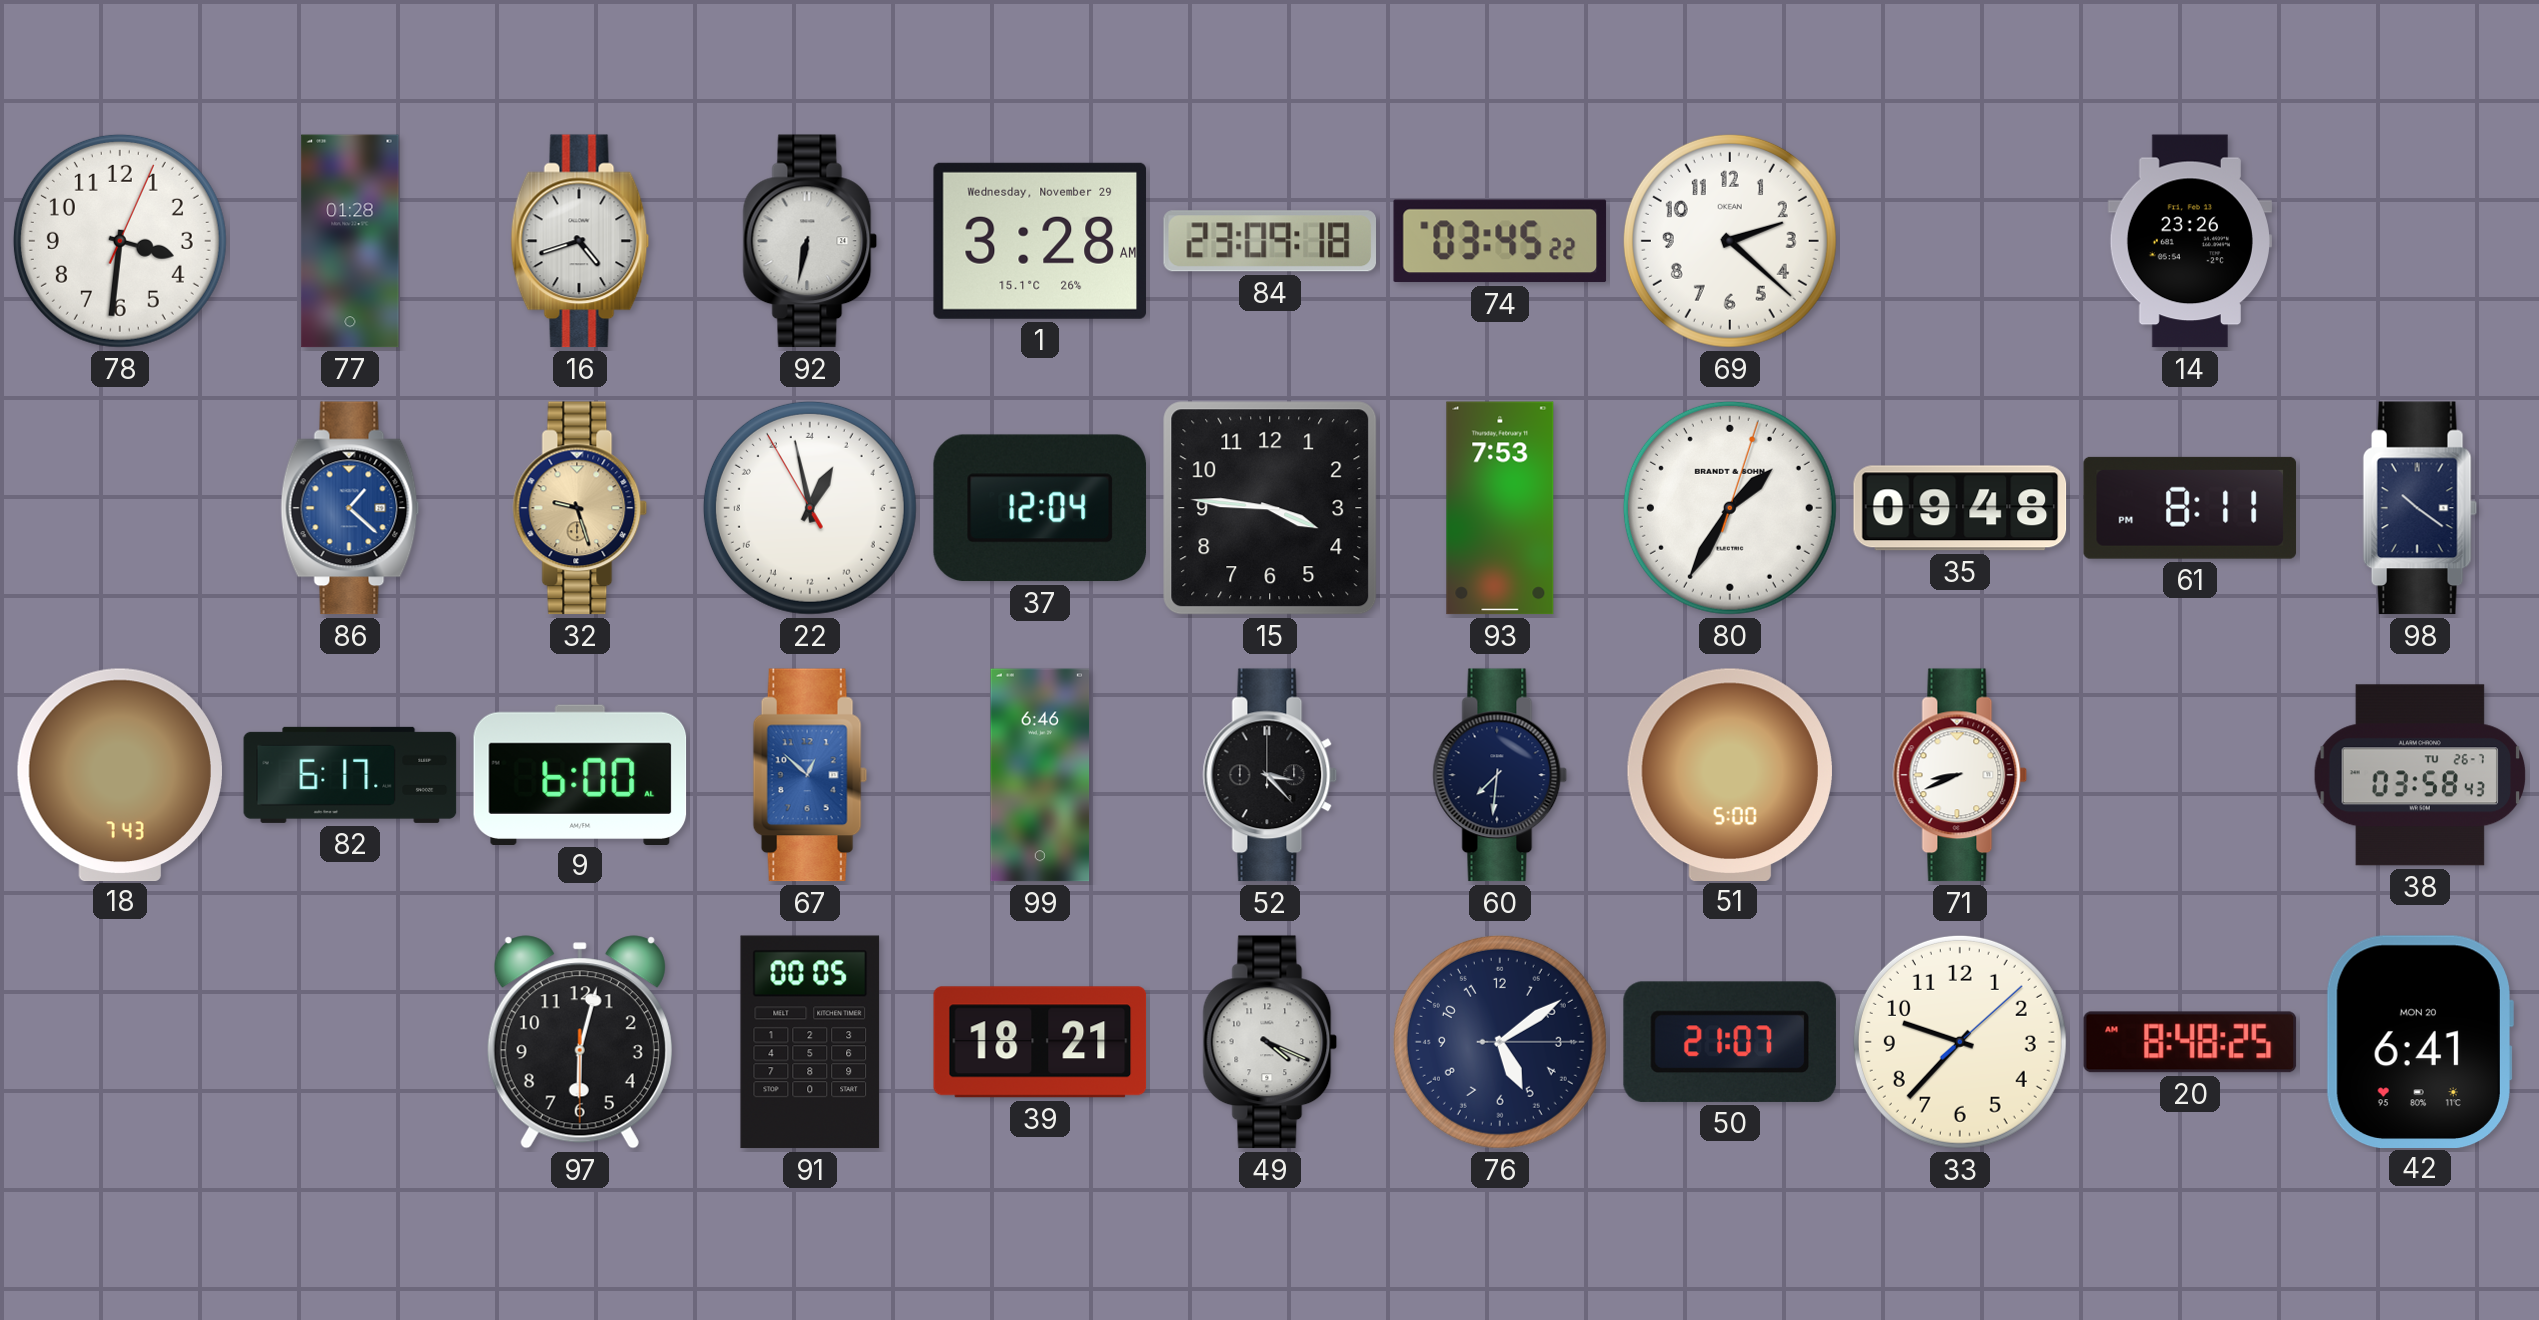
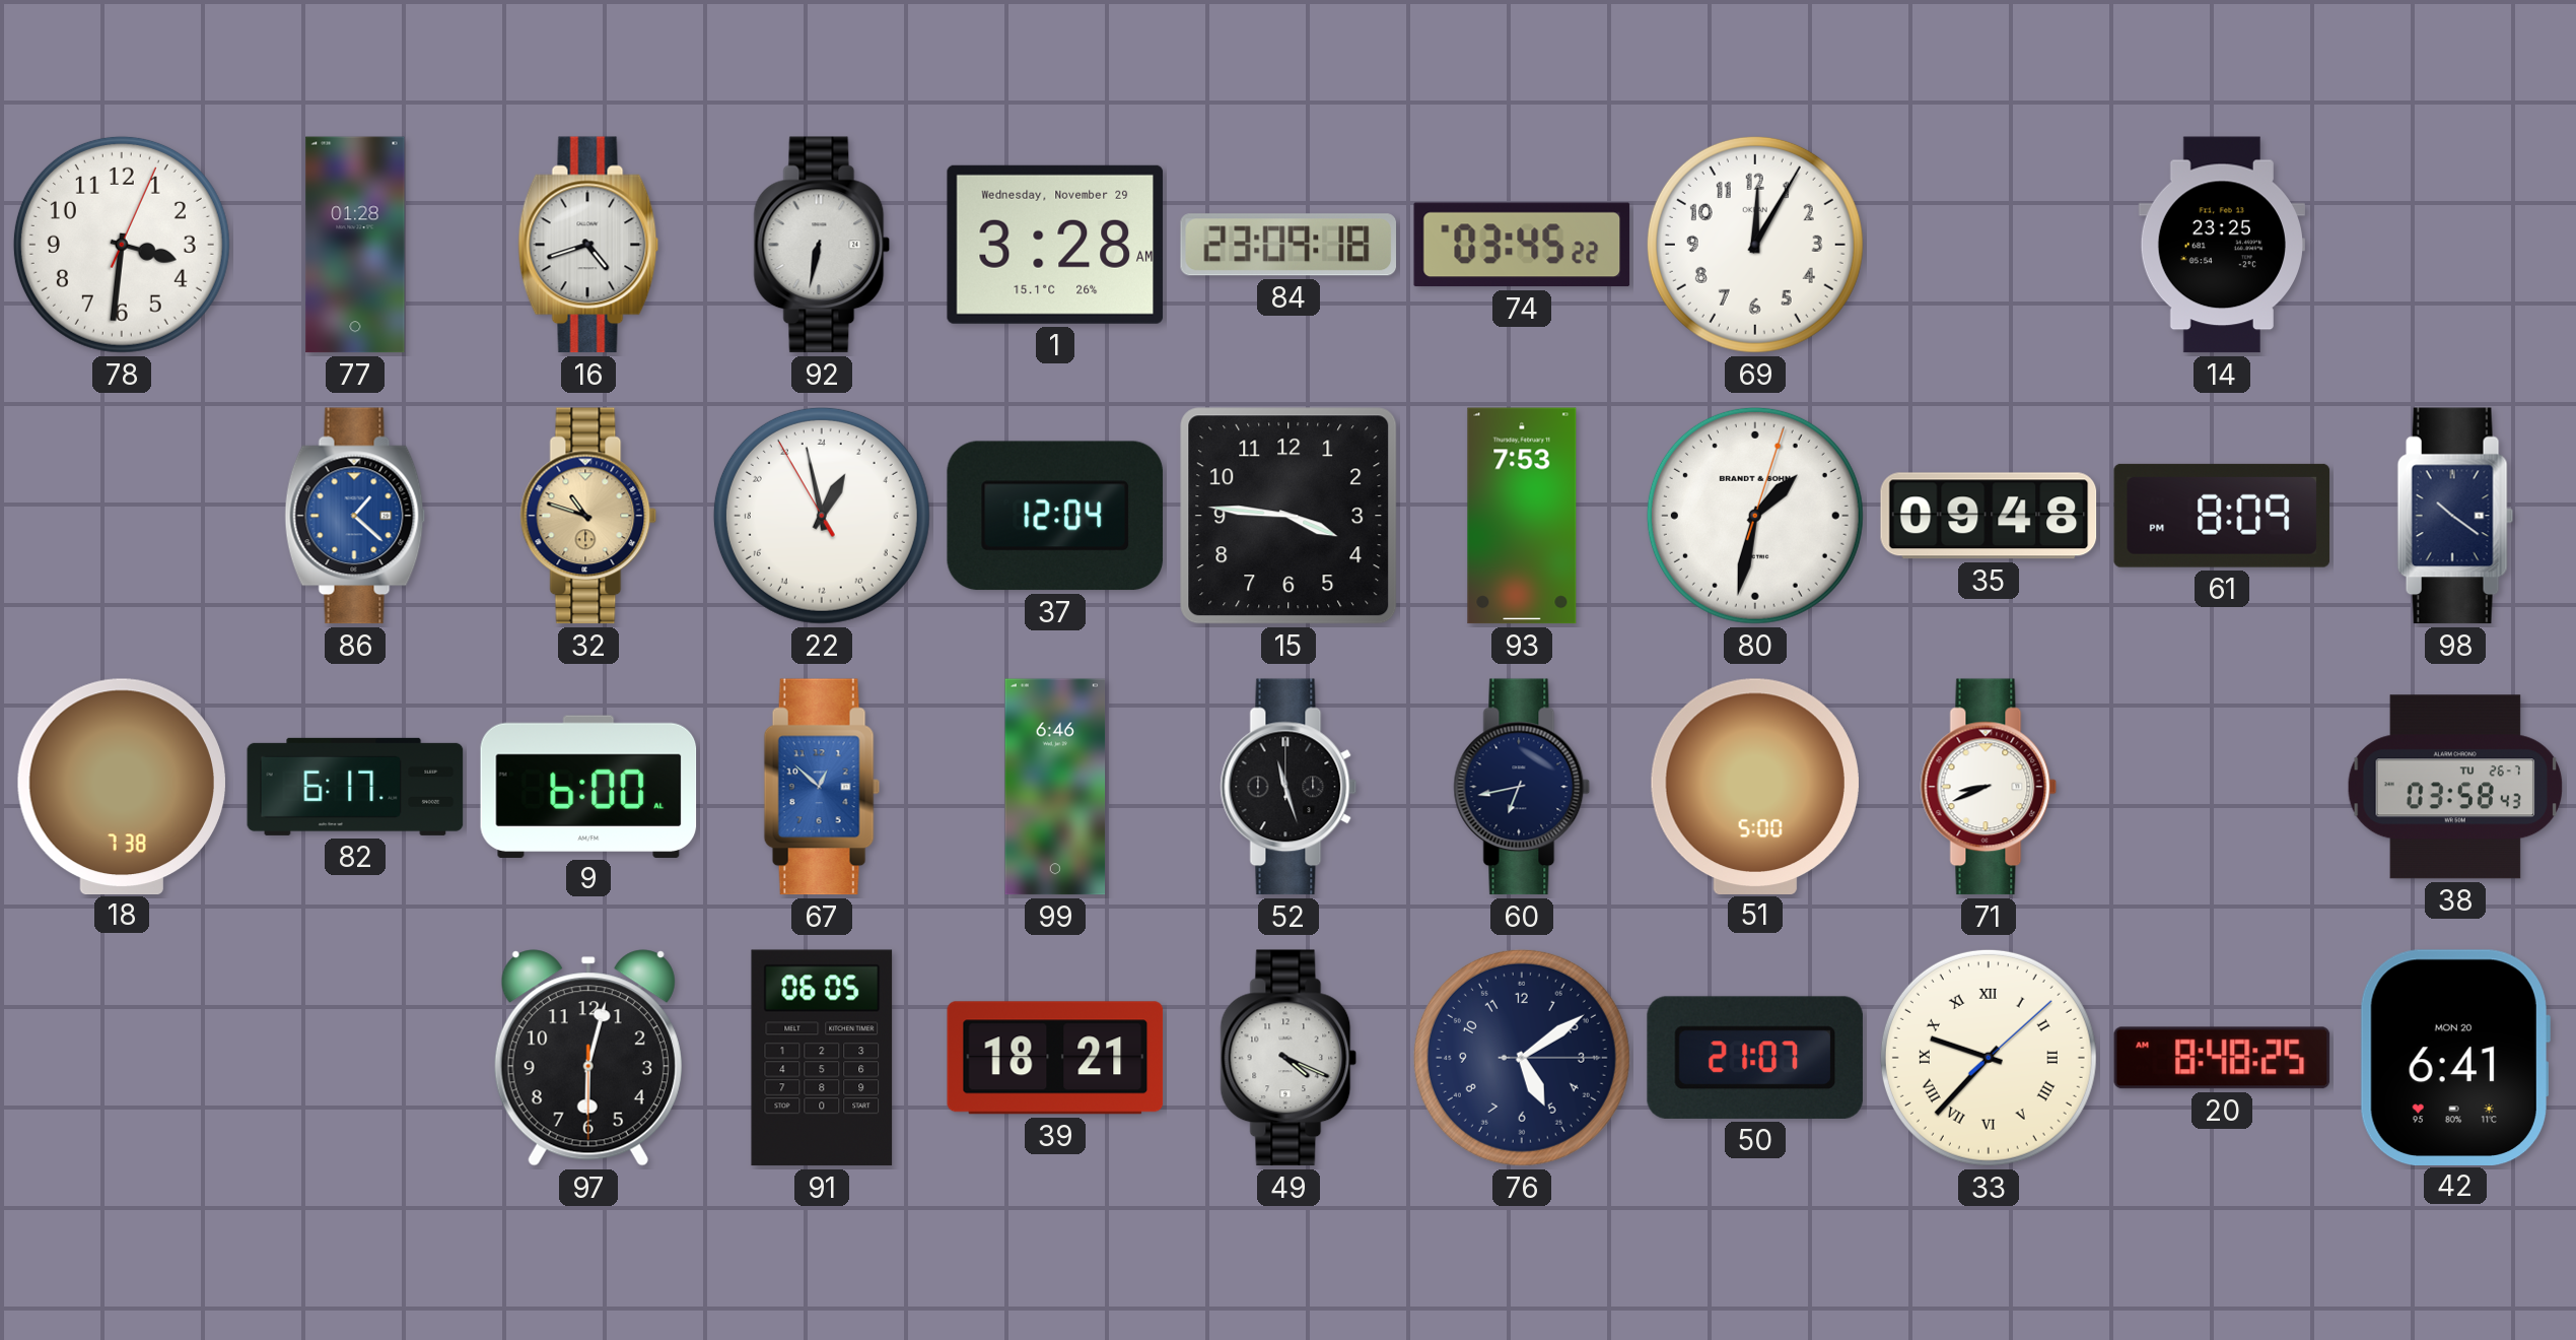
69: 2:22 -> 12:05
14: 23:26 -> 23:25
32: 9:27 -> 10:48
80: 1:35 -> 1:32
61: 8:11 -> 8:09
18: 7:43 -> 7:38
52: 3:23 -> 11:27
60: 7:31 -> 6:43
91: 00:05 -> 06:05
33 numerals: Arabic -> Roman
